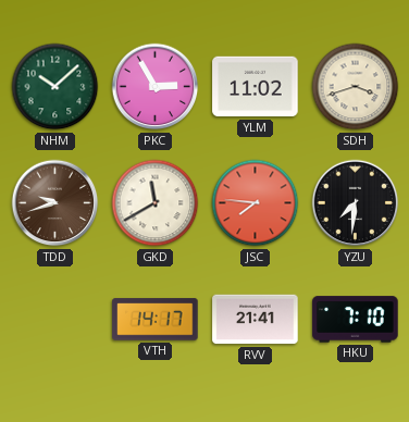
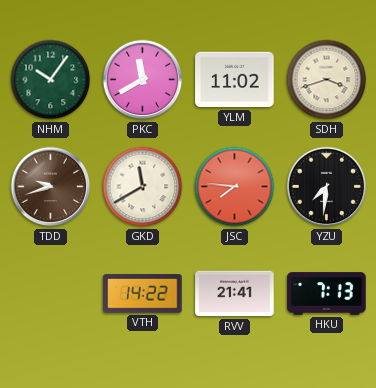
NHM: 10:08 -> 10:06
PKC: 2:55 -> 11:40
VTH: 14:17 -> 14:22
HKU: 7:10 -> 7:13
